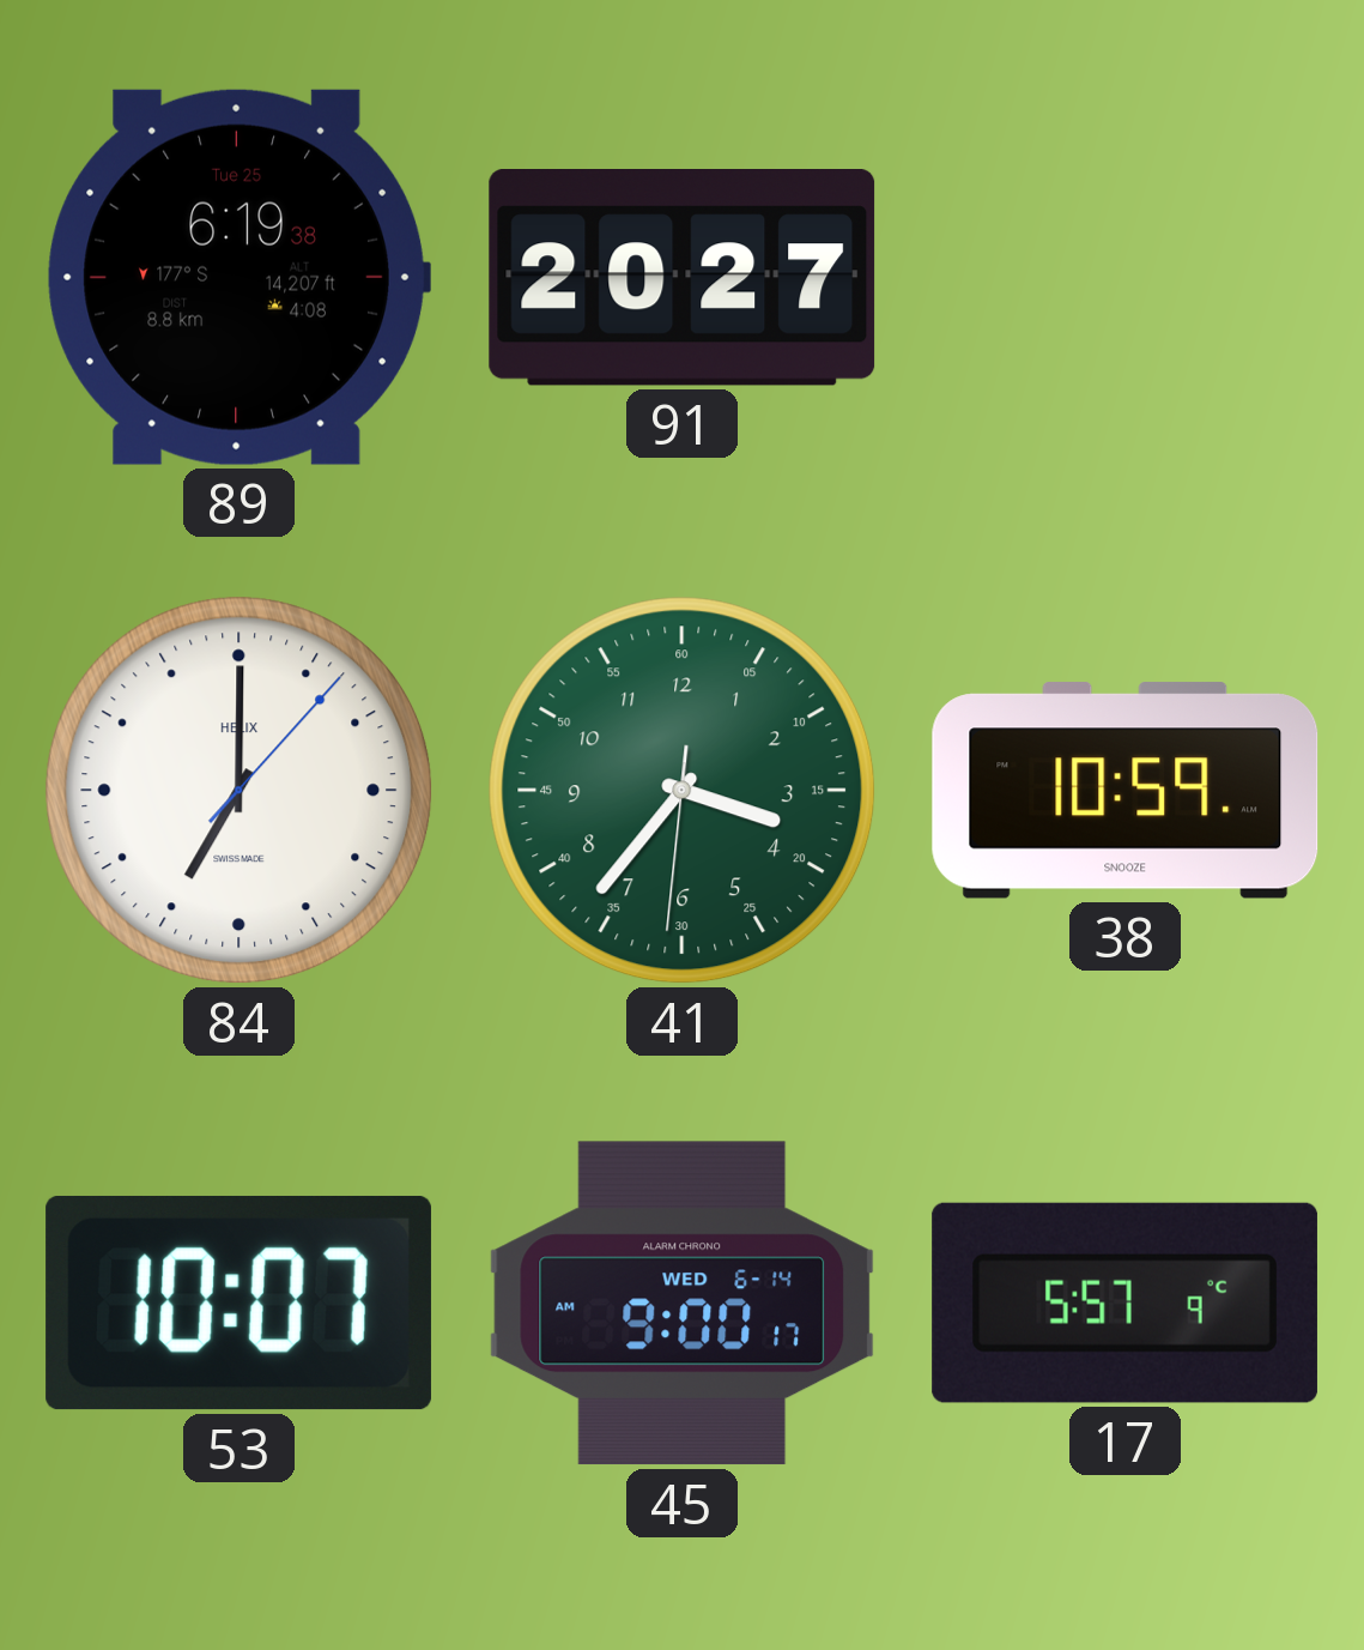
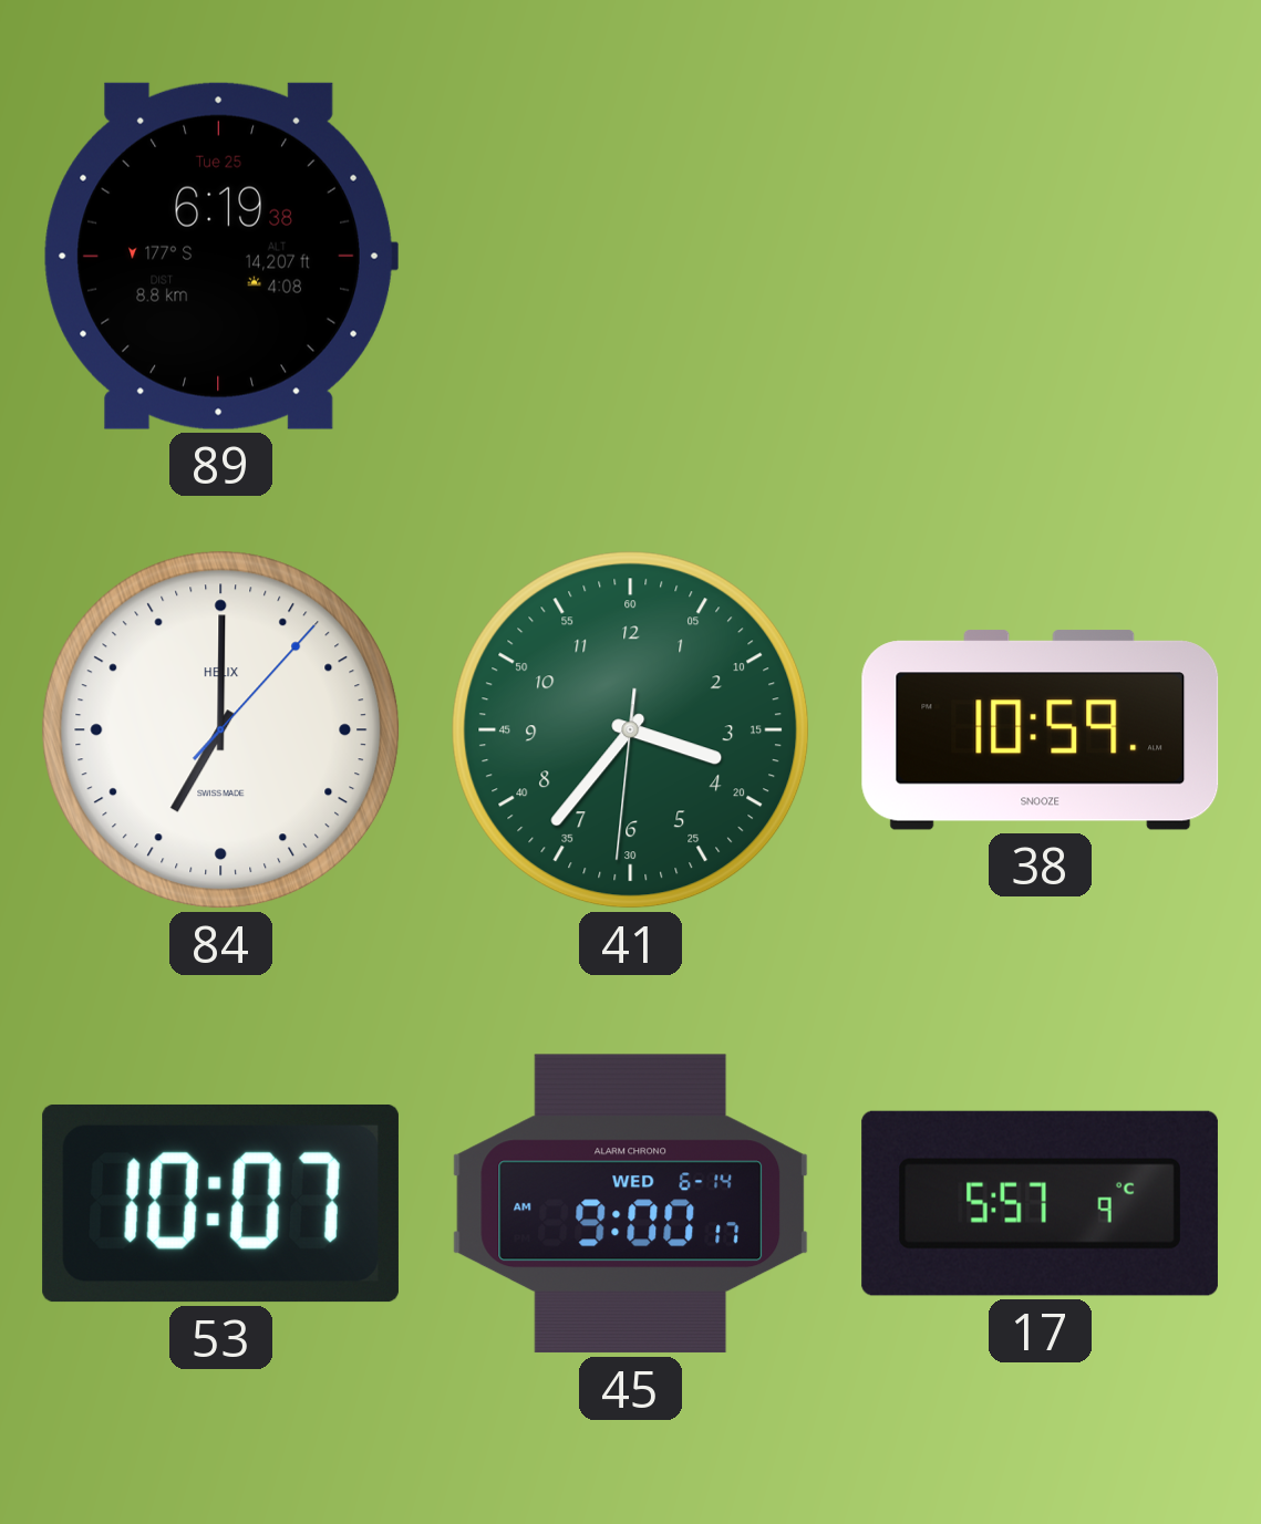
91: 20:27 -> none
